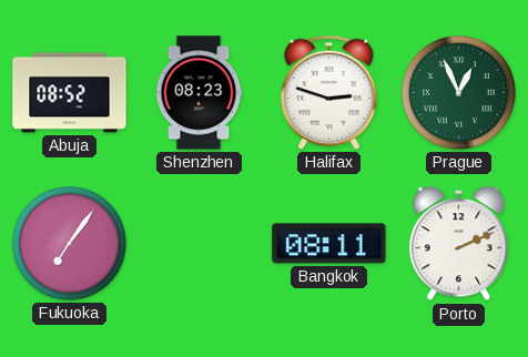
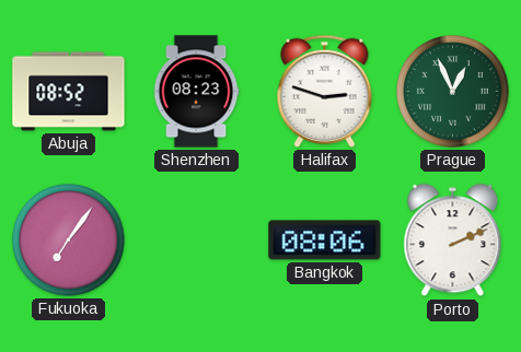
Bangkok: 08:11 -> 08:06
